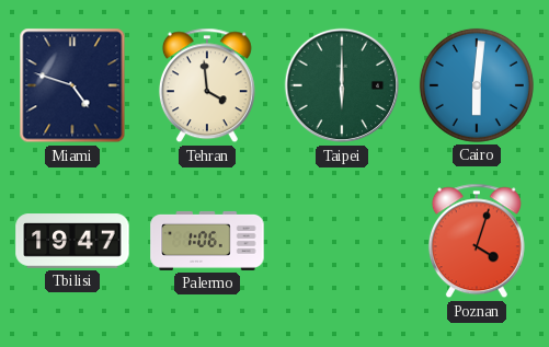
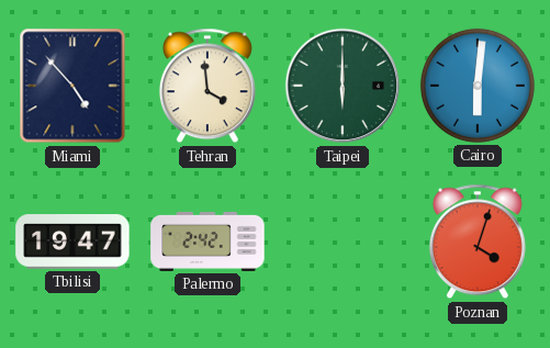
Miami: 4:48 -> 4:53
Palermo: 1:06 -> 2:42
